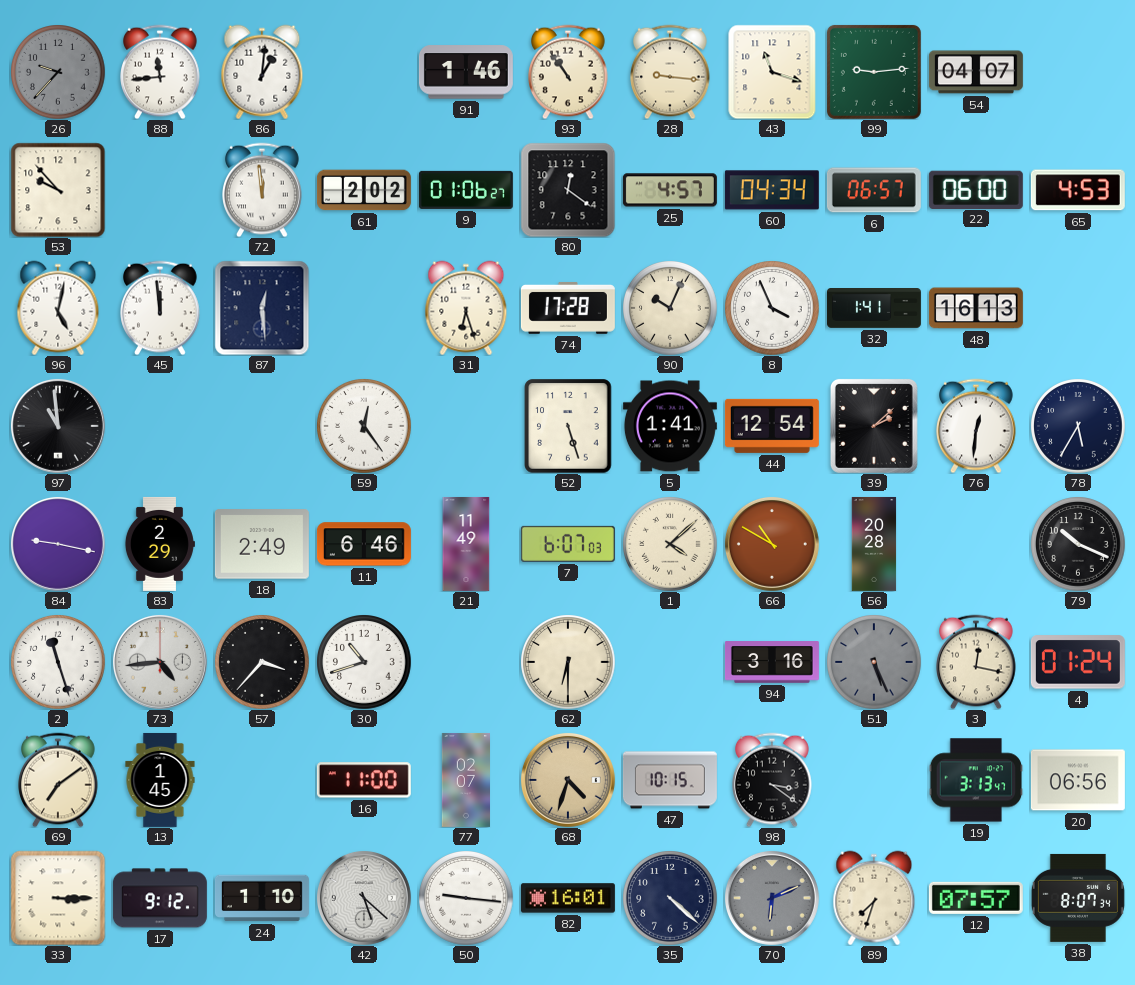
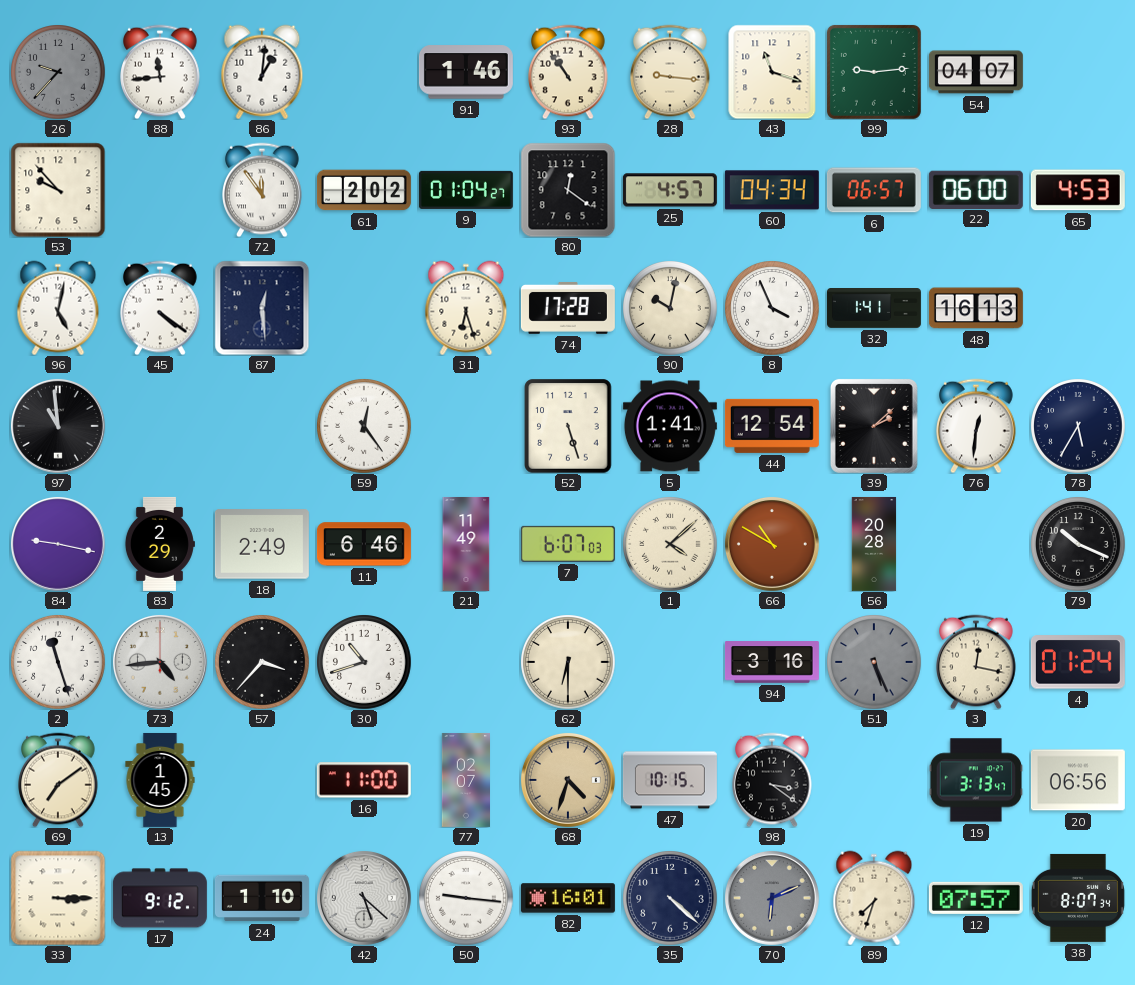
72: 11:59 -> 11:54
9: 01:06 -> 01:04
45: 11:59 -> 4:21
90: 10:04 -> 10:02
